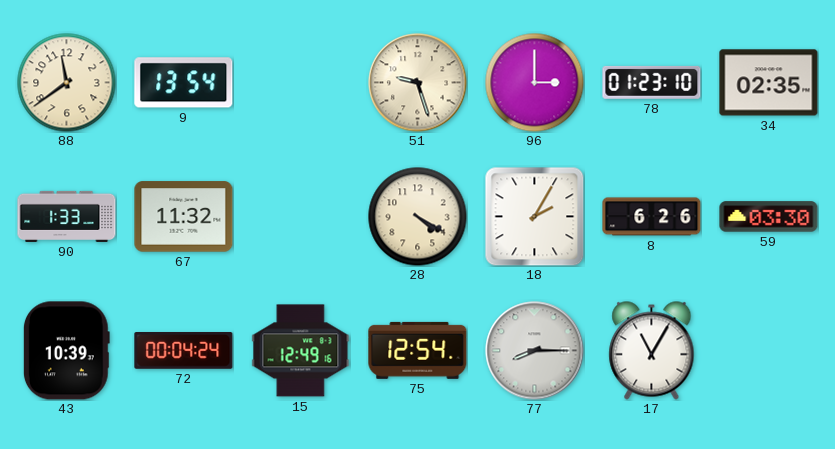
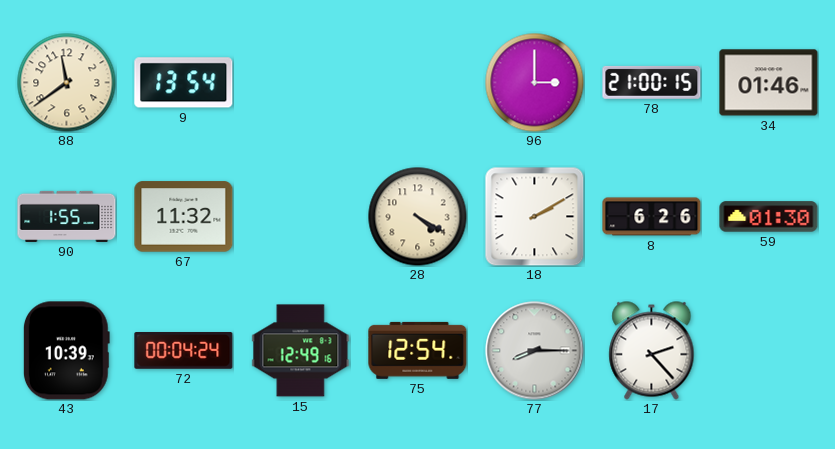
51: 9:27 -> none
78: 01:23 -> 21:00
34: 02:35 -> 01:46
90: 1:33 -> 1:55
18: 2:05 -> 2:10
59: 03:30 -> 01:30
17: 11:05 -> 2:23
